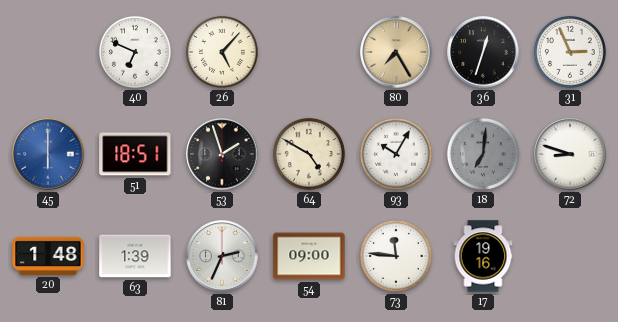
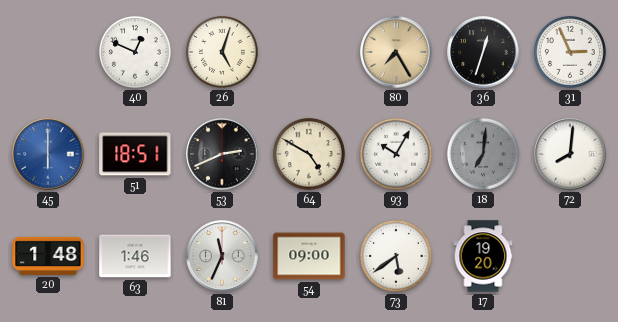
40: 6:49 -> 12:49
26: 5:07 -> 5:03
53: 1:57 -> 2:41
72: 8:48 -> 8:01
63: 1:39 -> 1:46
81: 2:34 -> 11:34
73: 11:46 -> 5:39
17: 19:16 -> 19:20
